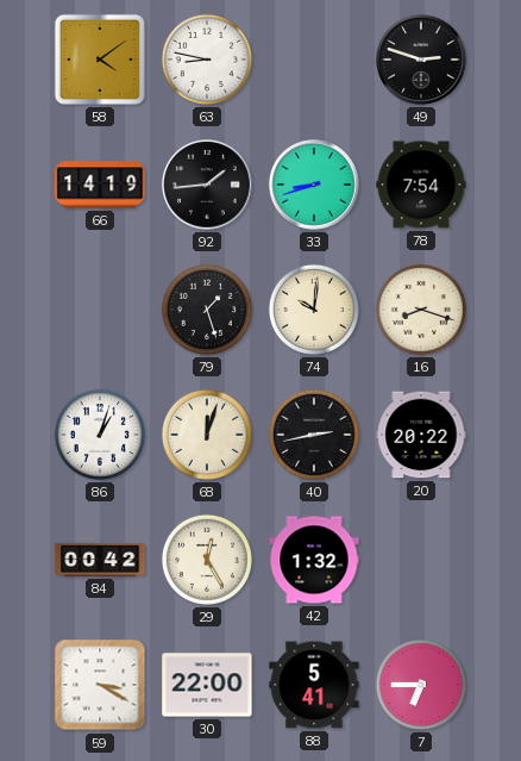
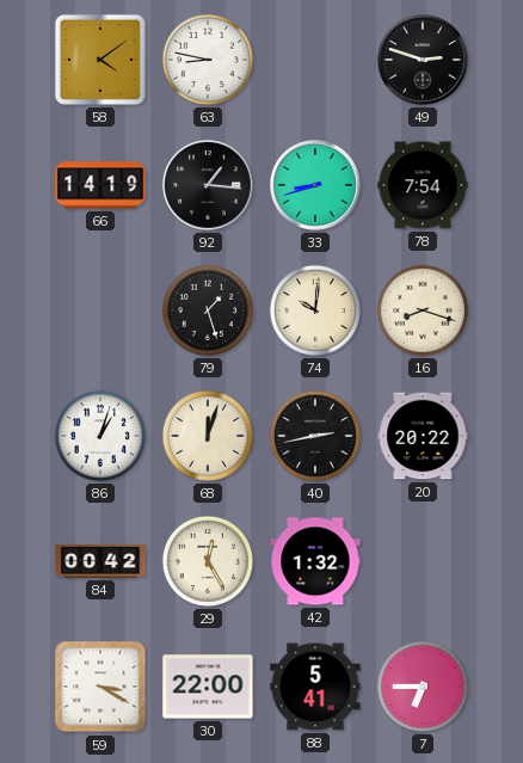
92: 1:44 -> 1:16
